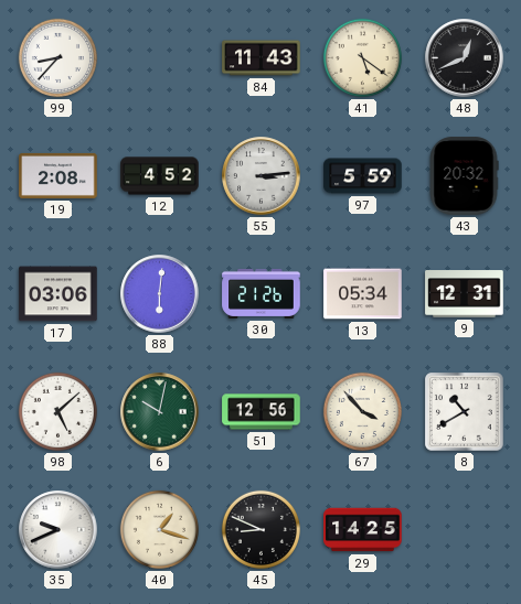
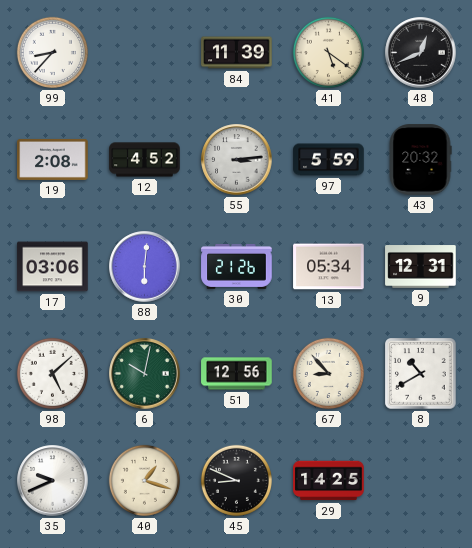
84: 11:43 -> 11:39
67: 3:53 -> 8:53
